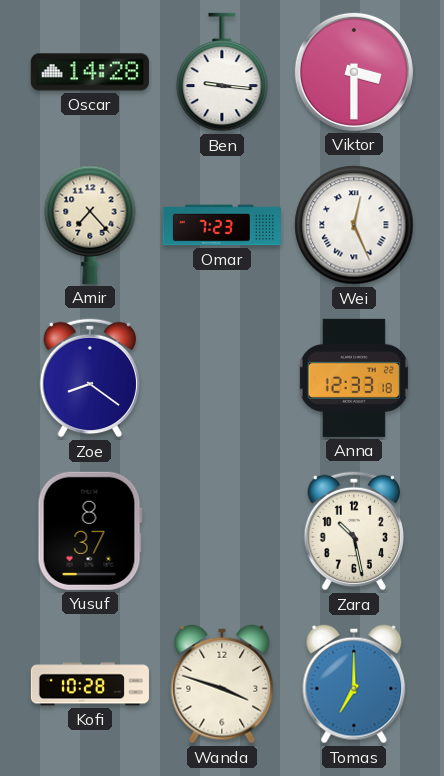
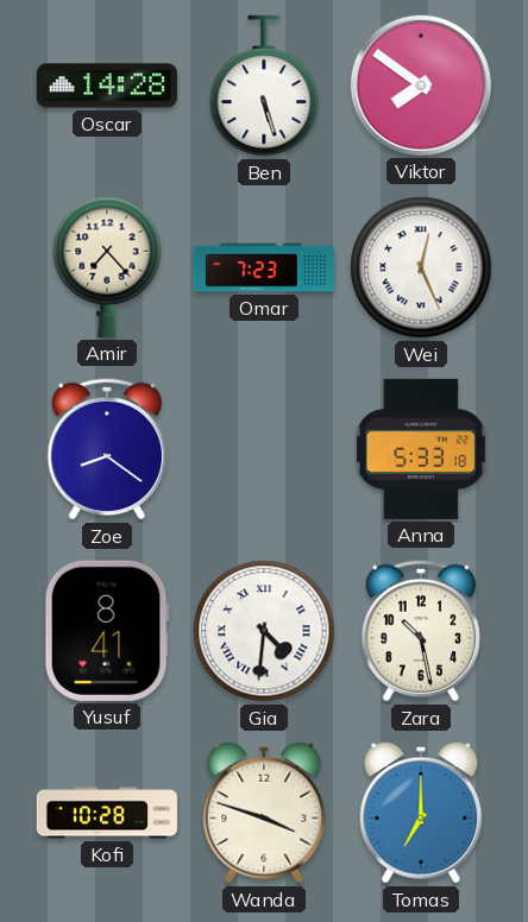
Ben: 9:16 -> 5:27
Viktor: 3:30 -> 7:51
Anna: 12:33 -> 5:33
Yusuf: 8:37 -> 8:41
Gia: none -> 4:31
